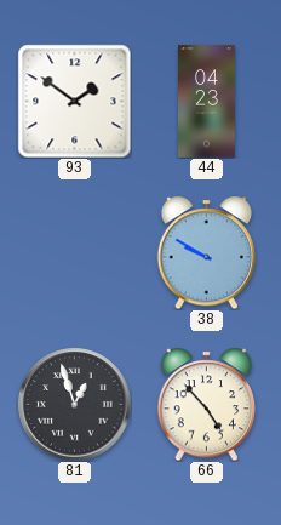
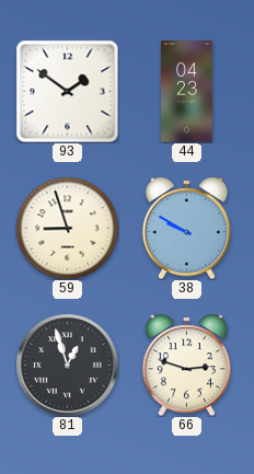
59: none -> 8:57
66: 4:53 -> 2:48
